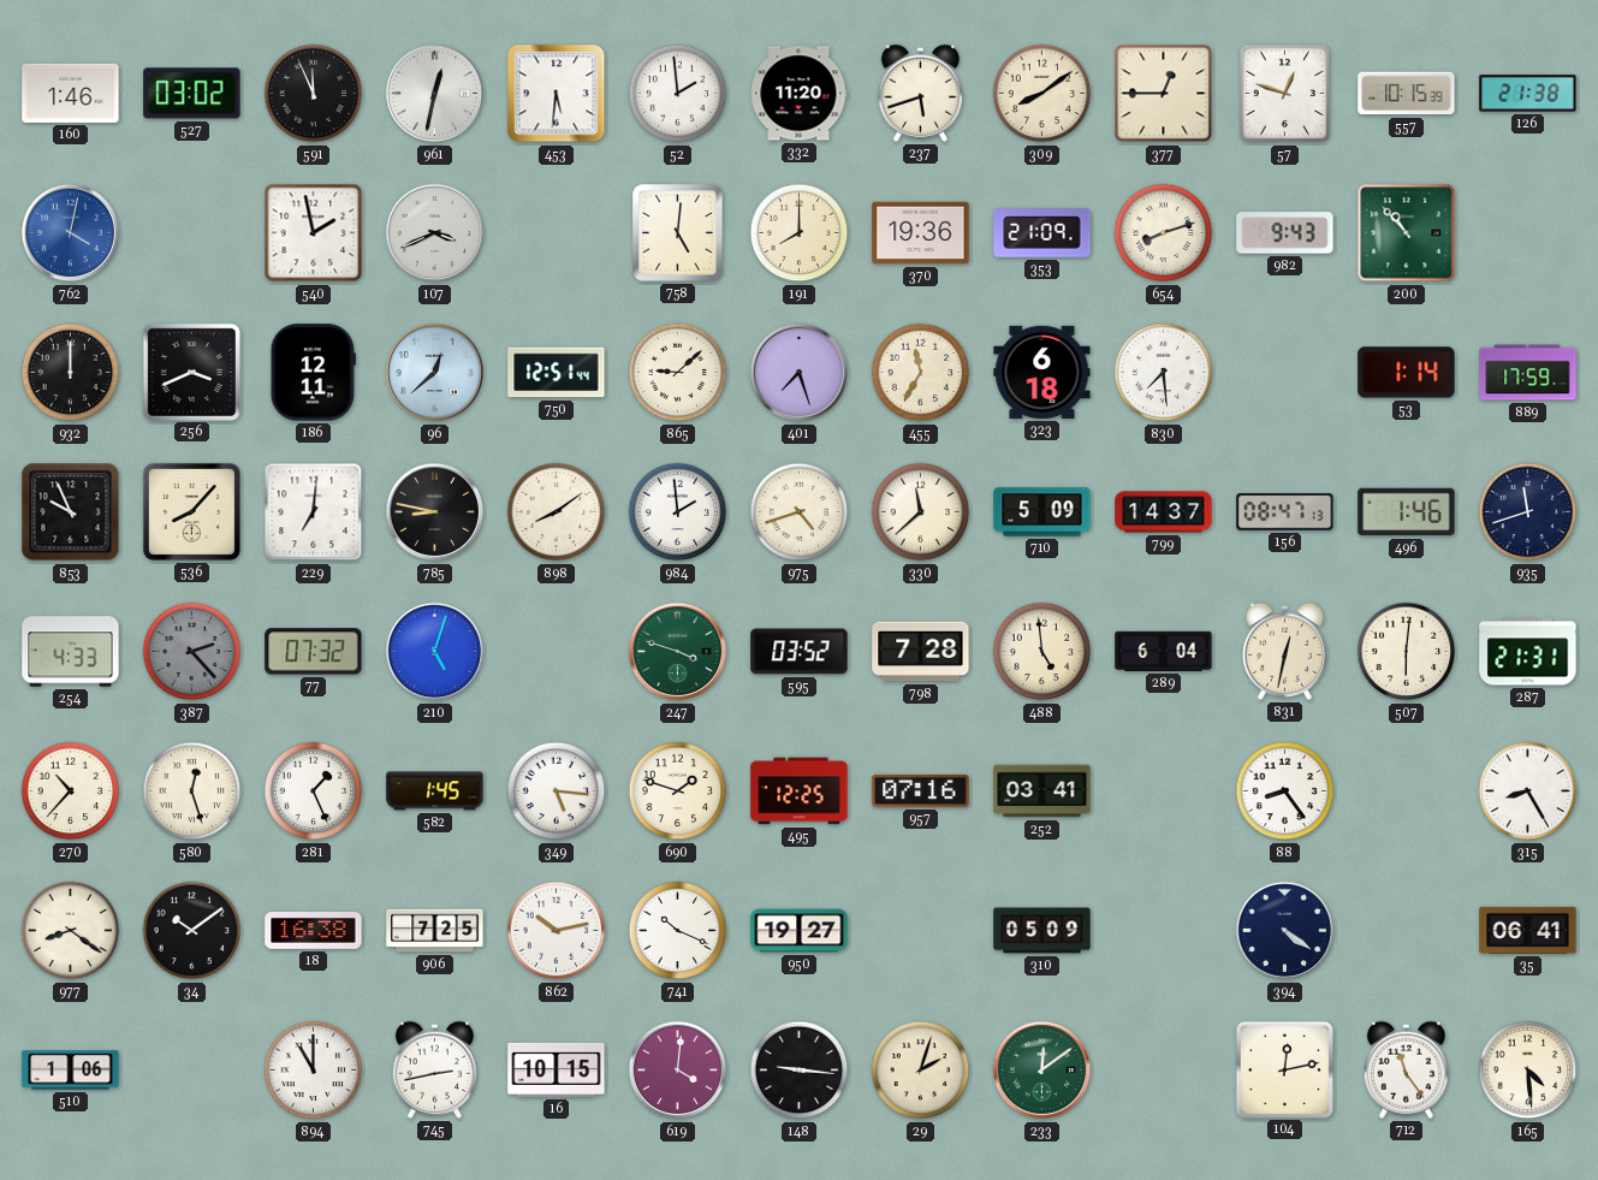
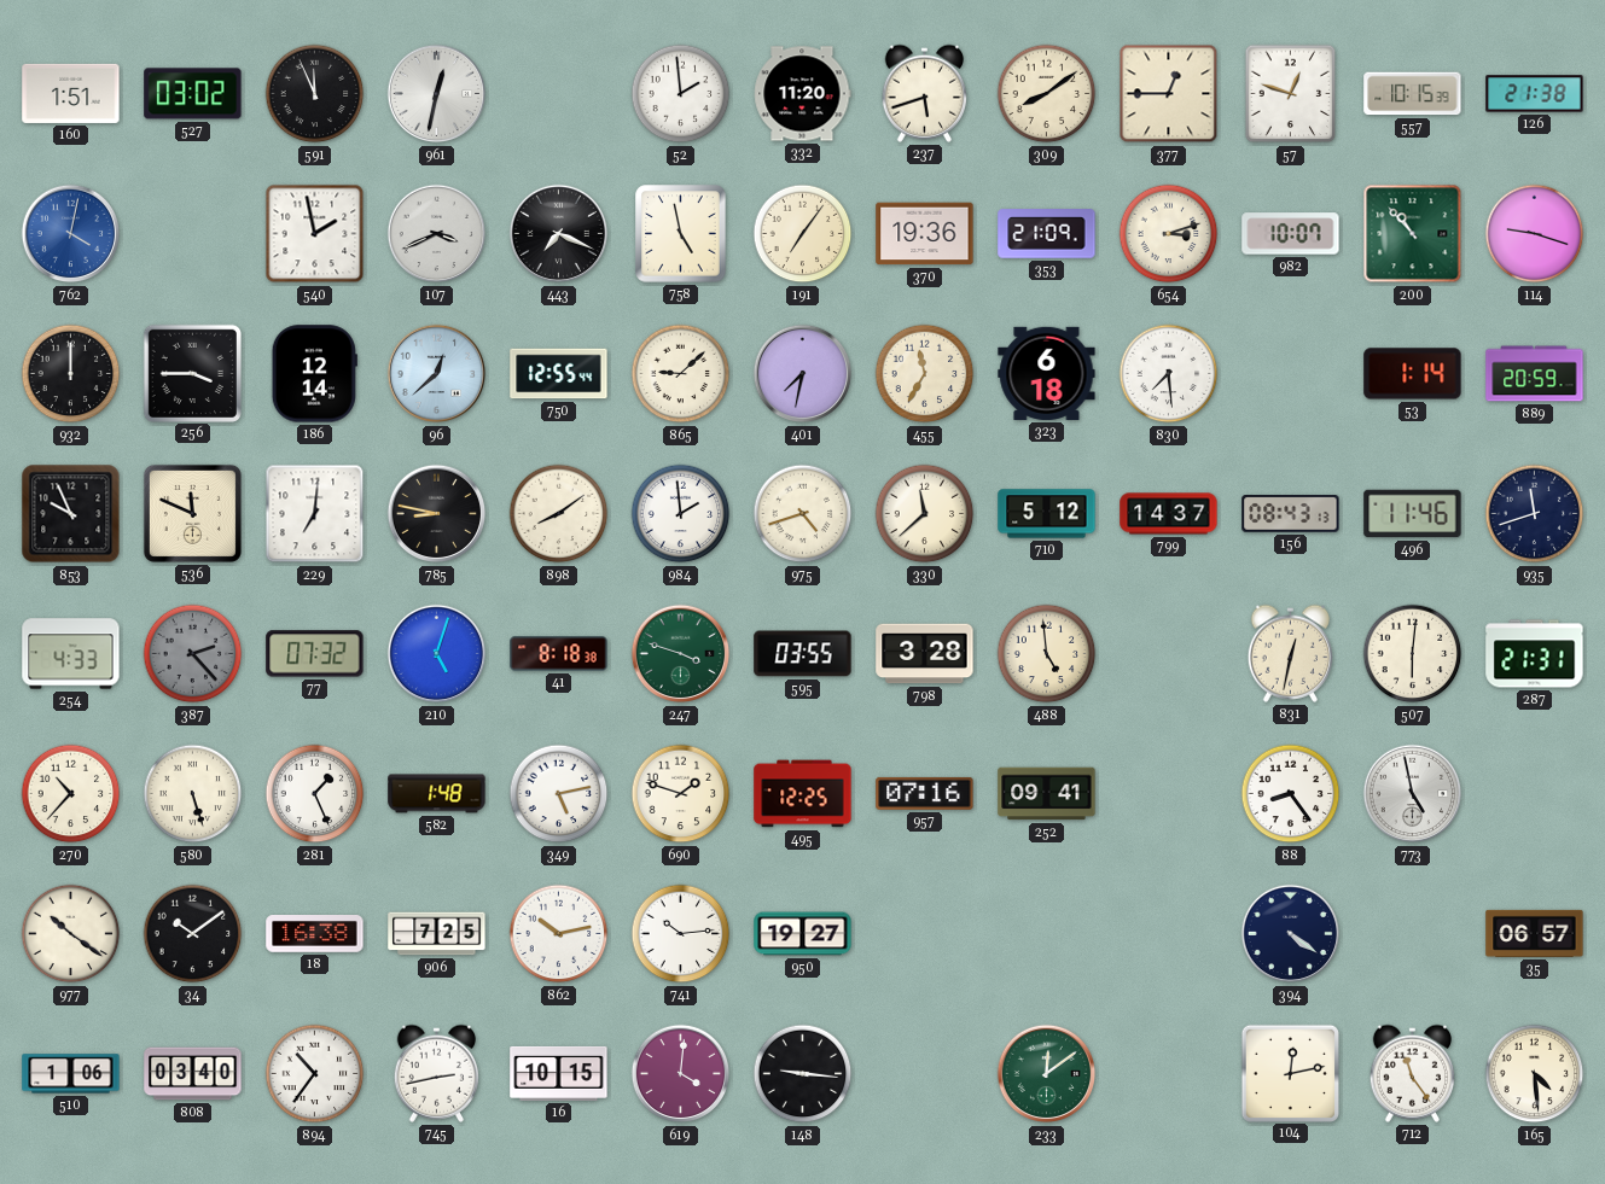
160: 1:46 -> 1:51
453: 5:31 -> none
443: none -> 7:19
758: 5:01 -> 4:58
191: 8:00 -> 7:06
654: 8:12 -> 3:12
982: 9:43 -> 10:07
114: none -> 9:18
256: 3:41 -> 3:45
186: 12:11 -> 12:14
750: 12:51 -> 12:55
401: 7:27 -> 7:32
889: 17:59 -> 20:59
536: 8:07 -> 11:49
710: 5:09 -> 5:12
156: 08:47 -> 08:43
496: 1:46 -> 11:46
41: none -> 8:18
595: 03:52 -> 03:55
798: 7:28 -> 3:28
289: 6:04 -> none
580: 12:27 -> 5:27
582: 1:45 -> 1:48
349: 5:16 -> 5:13
252: 03:41 -> 09:41
773: none -> 4:58
315: 8:25 -> none
977: 8:21 -> 10:21
741: 10:19 -> 10:14
310: 05:09 -> none
35: 06:41 -> 06:57
808: none -> 03:40
894: 11:00 -> 10:36
29: 2:03 -> none
